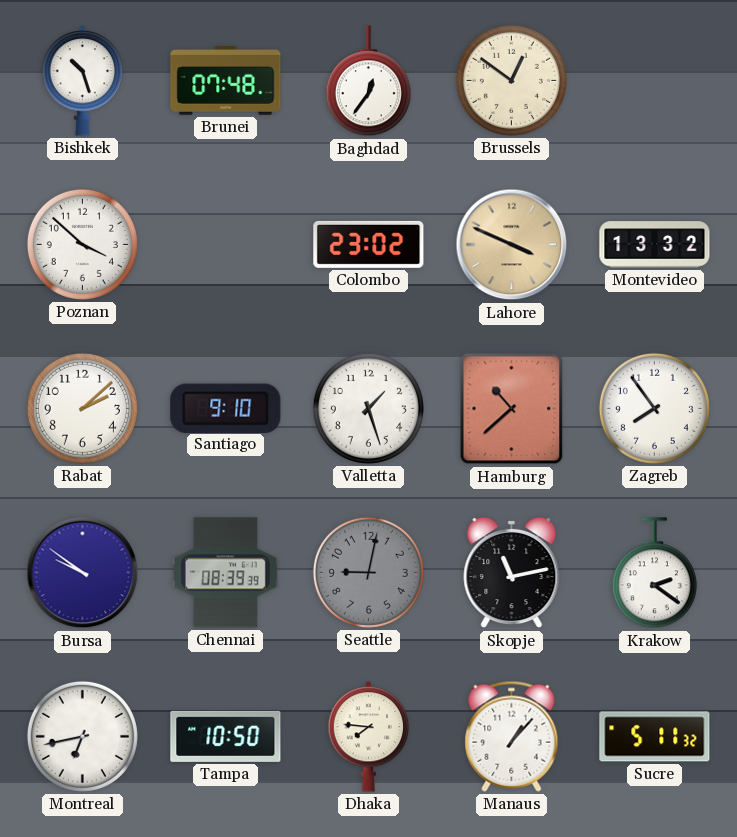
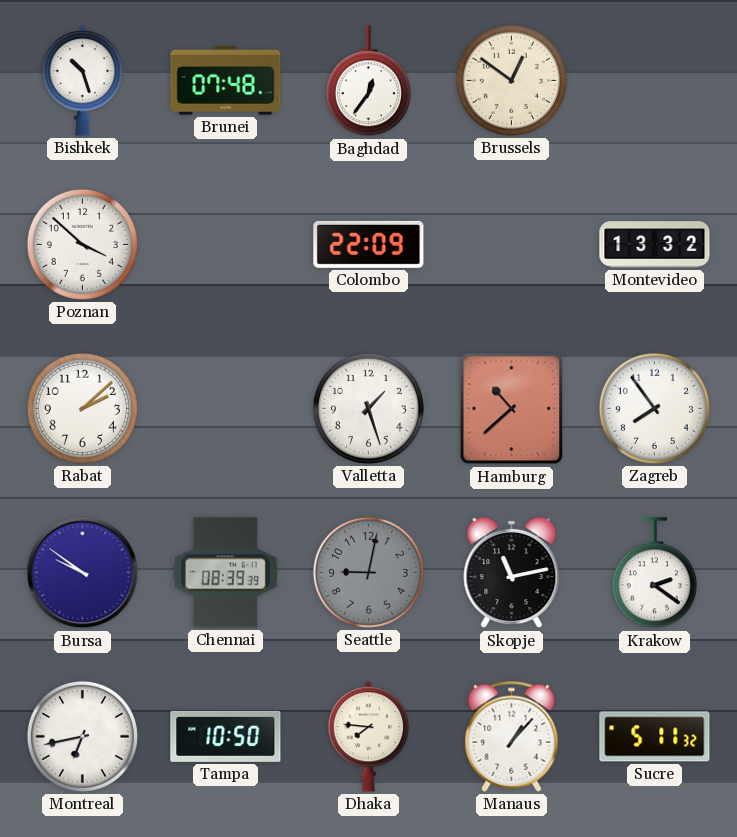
Colombo: 23:02 -> 22:09
Lahore: 3:49 -> none
Santiago: 9:10 -> none
